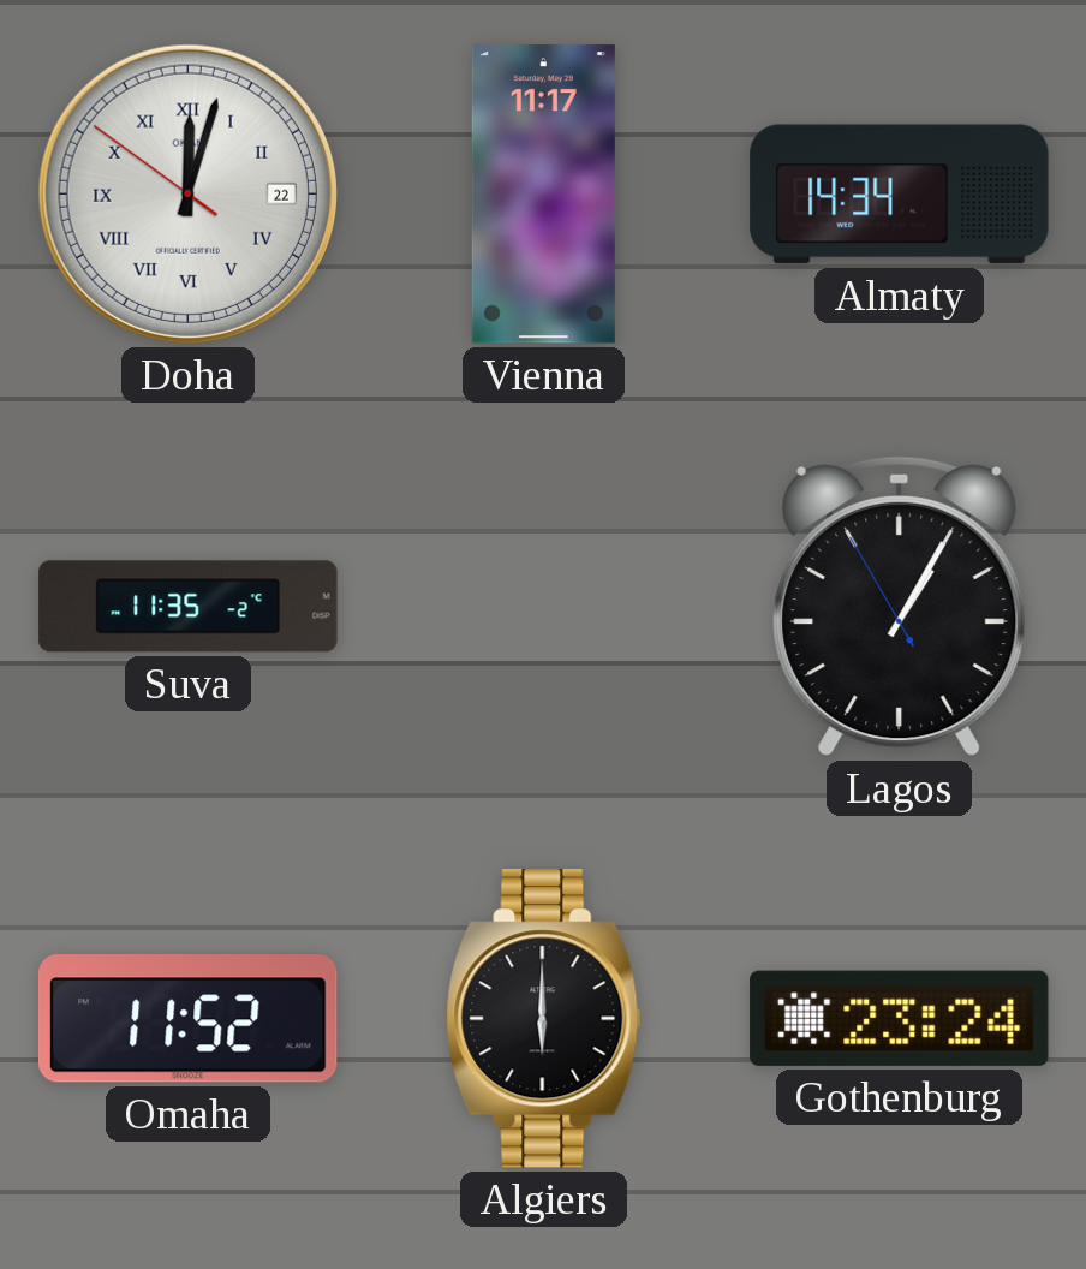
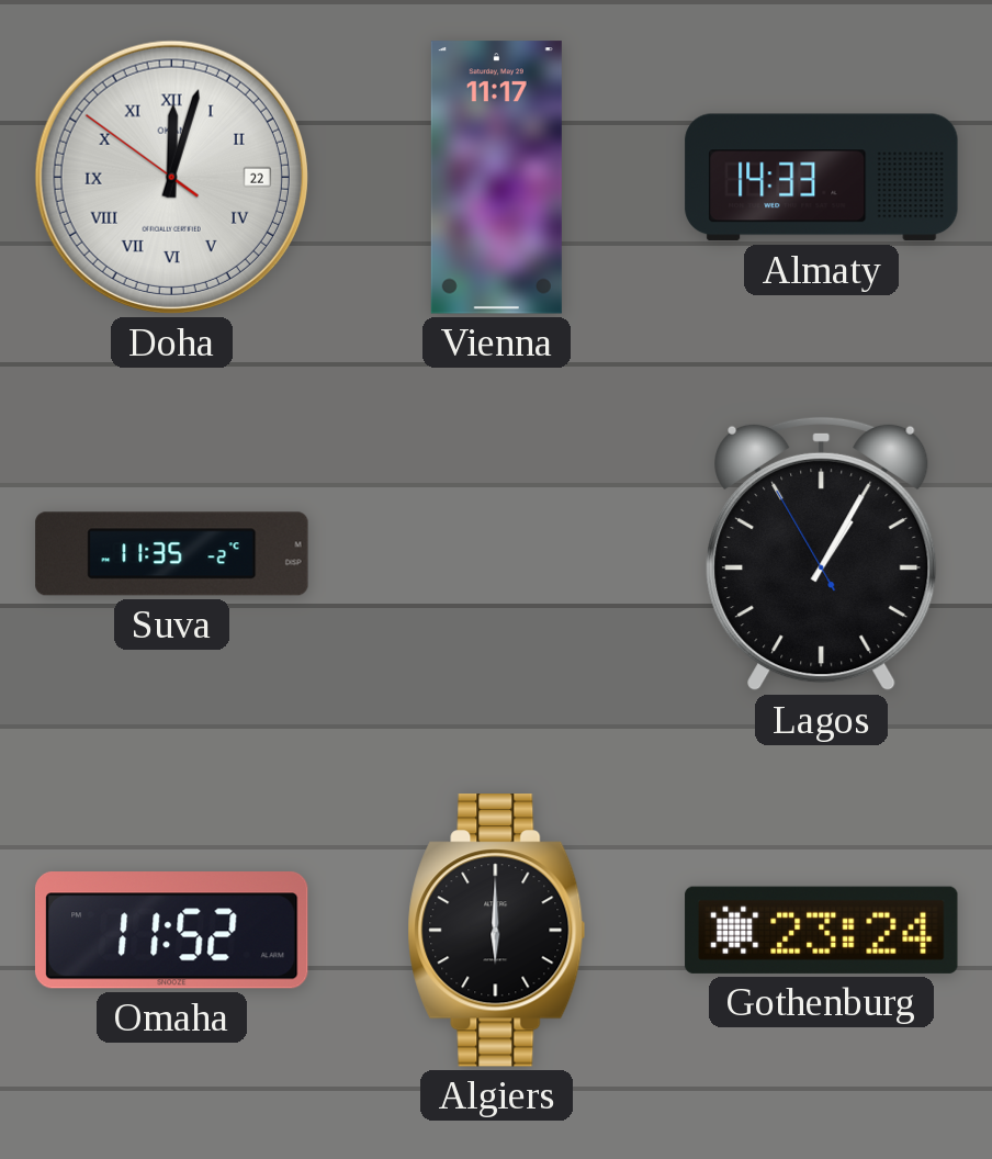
Almaty: 14:34 -> 14:33
